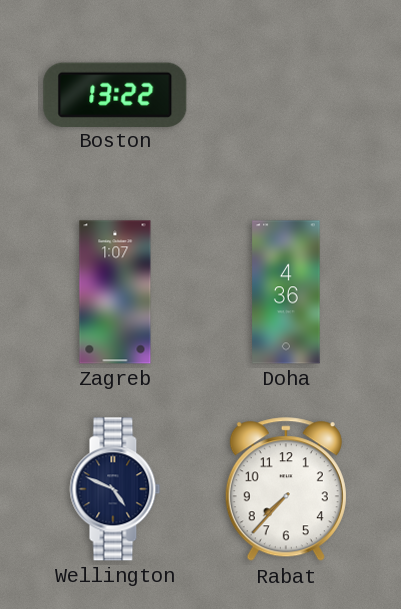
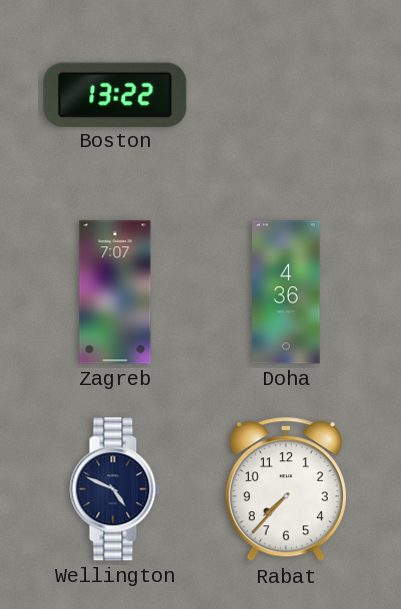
Zagreb: 1:07 -> 7:07
